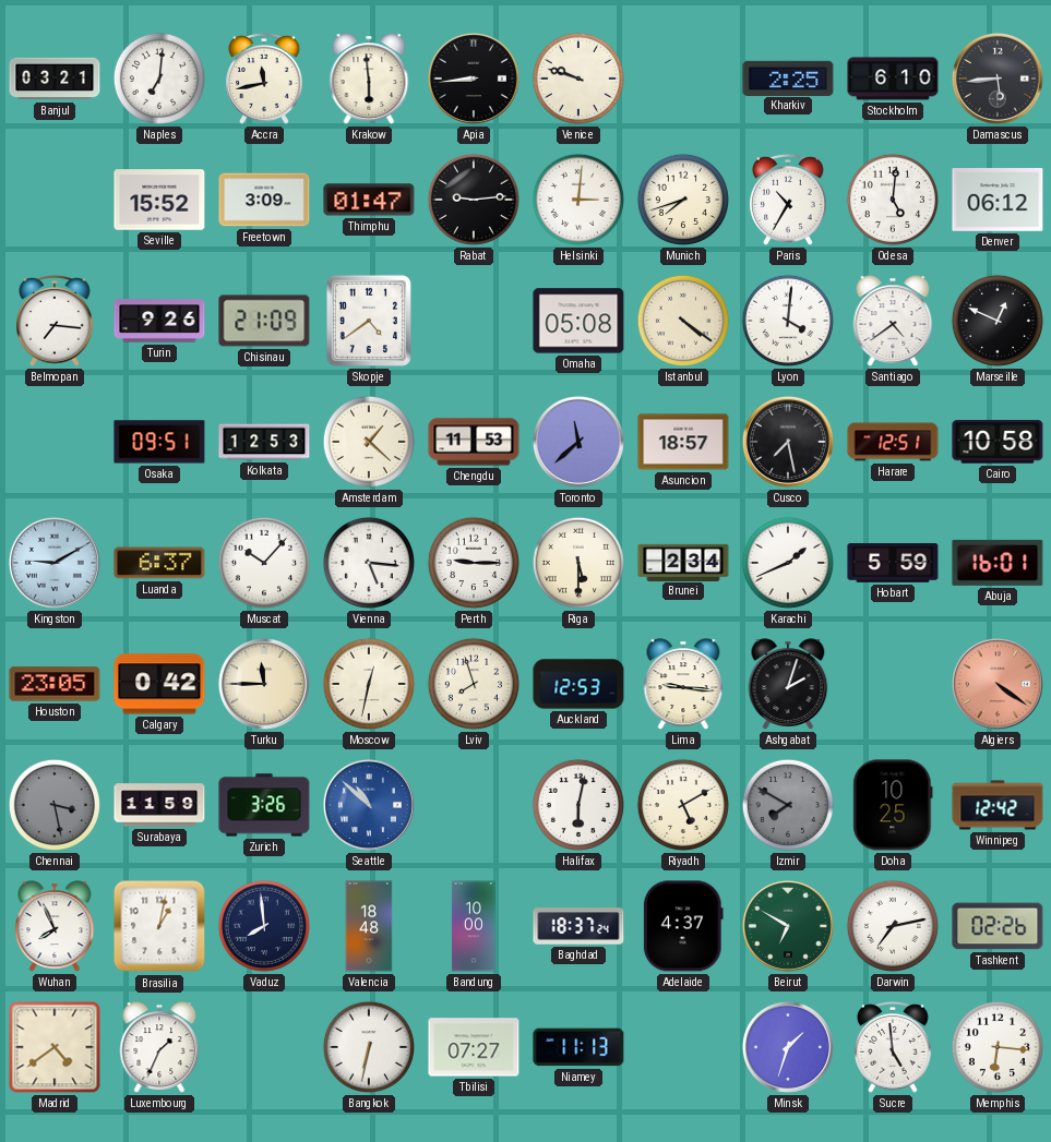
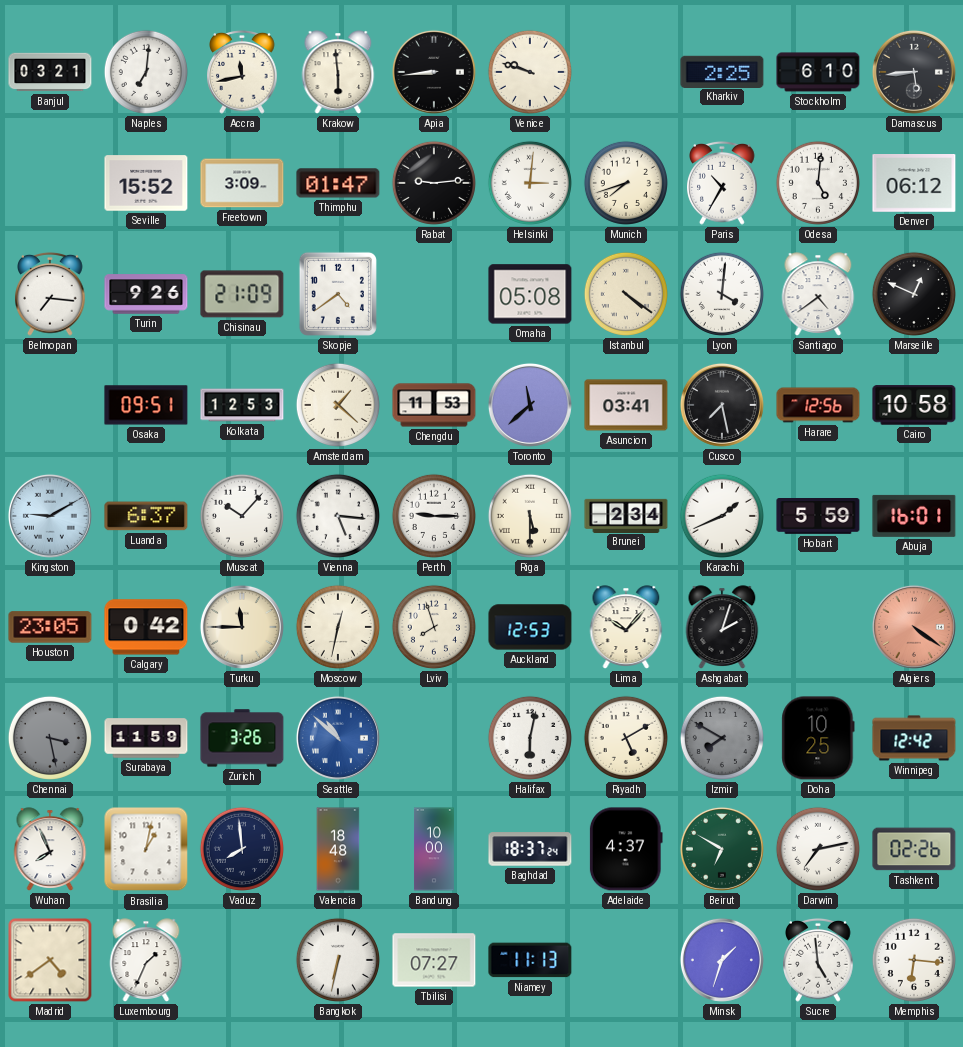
Asuncion: 18:57 -> 03:41
Harare: 12:51 -> 12:56
Lima: 9:16 -> 10:07
